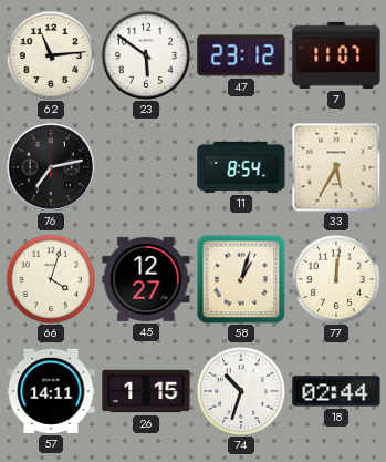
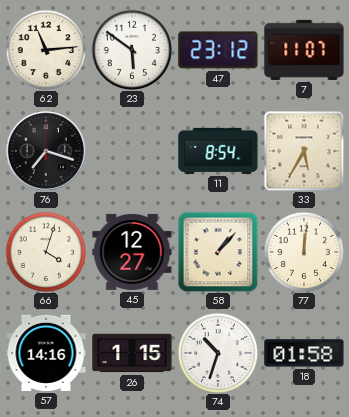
76: 7:13 -> 7:18
58: 1:03 -> 1:07
57: 14:11 -> 14:16
18: 02:44 -> 01:58
